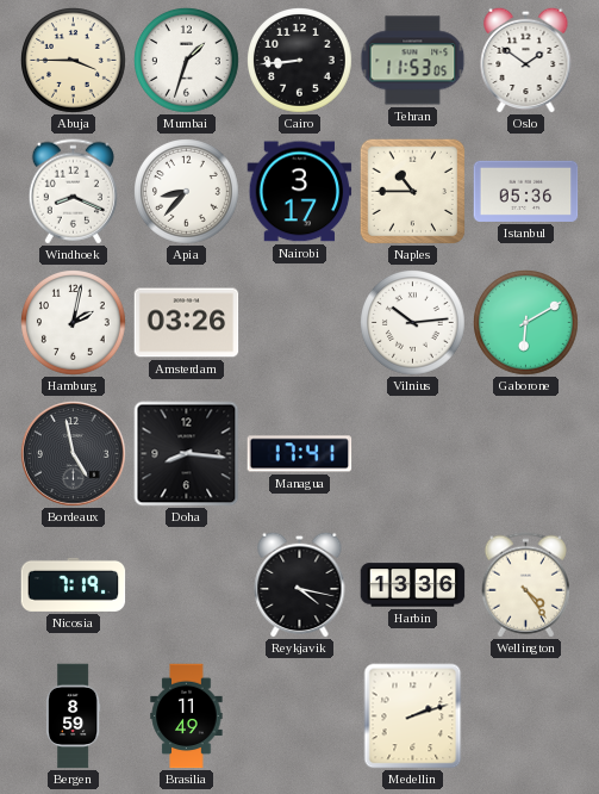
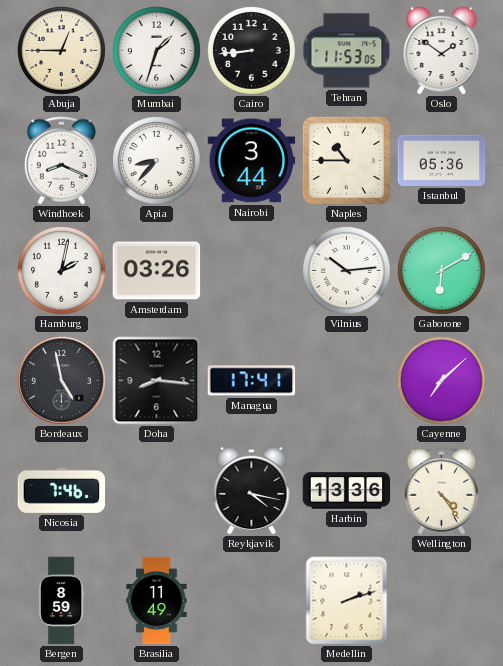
Abuja: 3:45 -> 12:45
Nairobi: 3:17 -> 3:44
Cayenne: none -> 7:08
Nicosia: 7:19 -> 7:46
